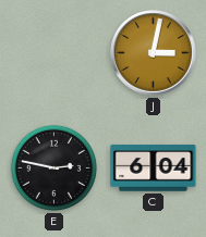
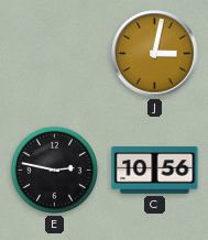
C: 6:04 -> 10:56
